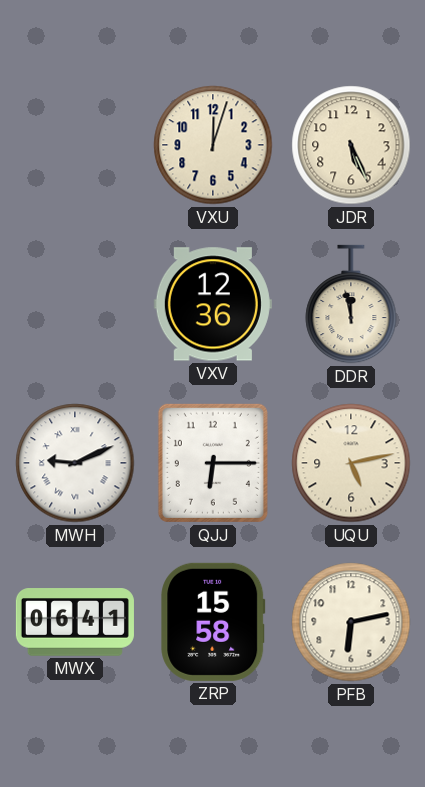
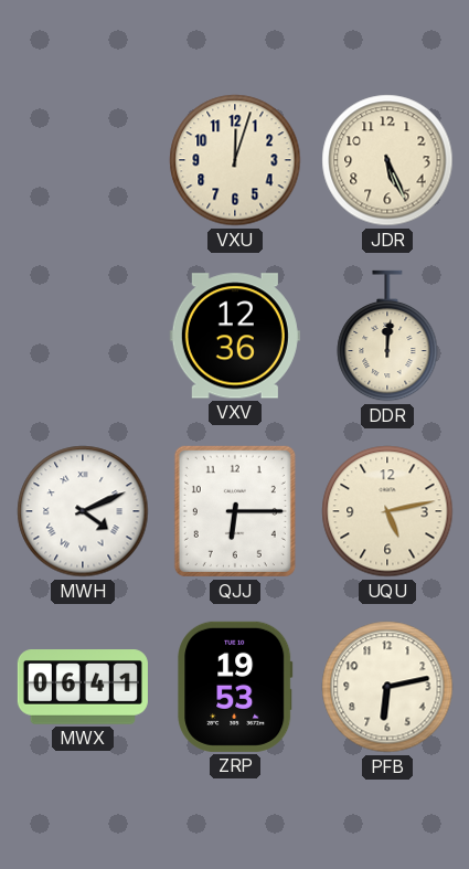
DDR: 11:58 -> 12:01
MWH: 9:11 -> 4:11
ZRP: 15:58 -> 19:53
